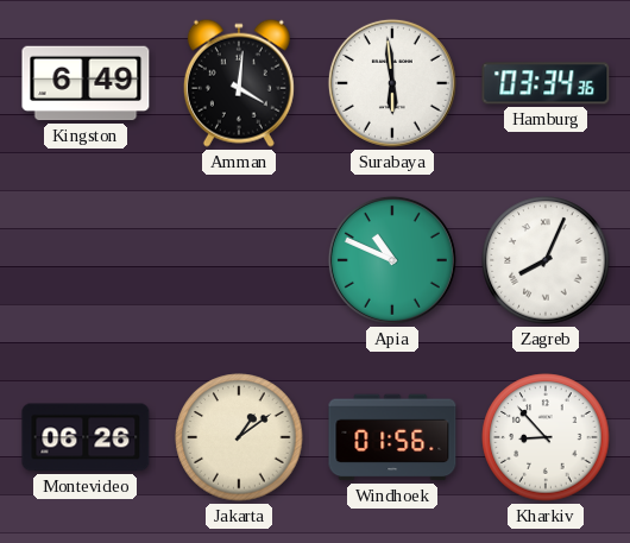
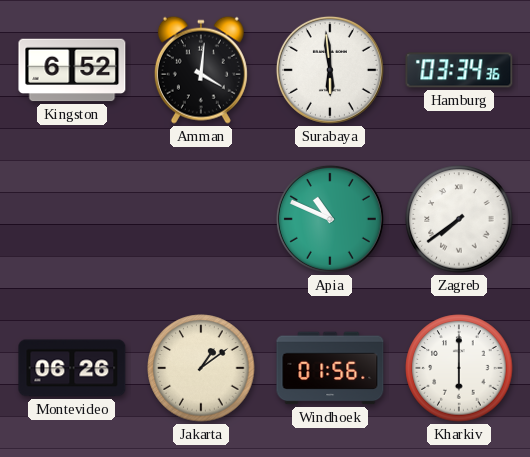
Kingston: 6:49 -> 6:52
Zagreb: 8:04 -> 7:39
Kharkiv: 8:53 -> 6:00
